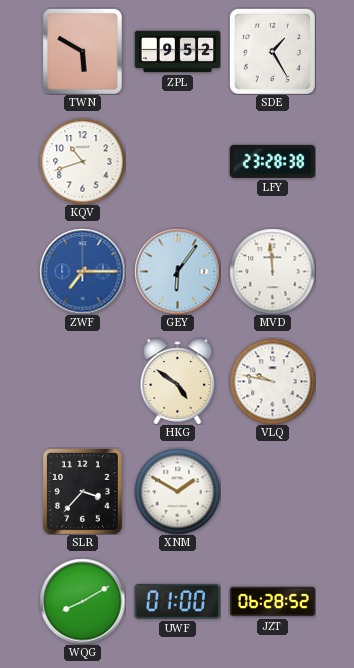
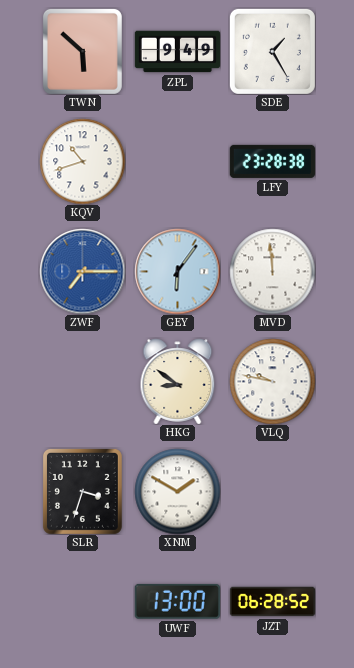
TWN: 5:50 -> 5:52
ZPL: 9:52 -> 9:49
HKG: 4:51 -> 8:51
SLR: 3:37 -> 3:33
WQG: 8:10 -> none
UWF: 01:00 -> 13:00
